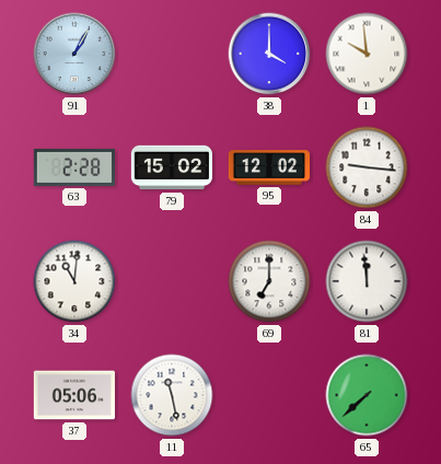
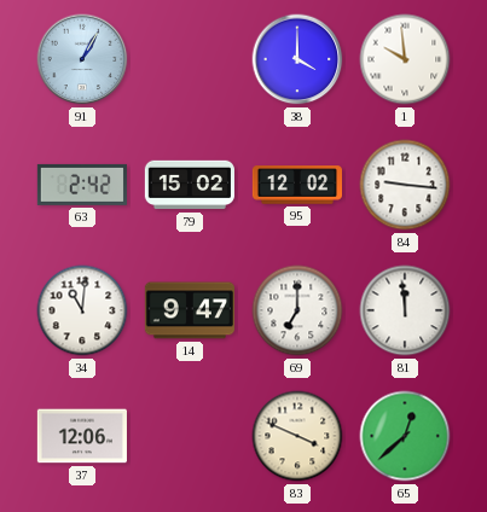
63: 2:28 -> 2:42
14: none -> 9:47
37: 05:06 -> 12:06
11: 11:28 -> none
83: none -> 3:49
65: 7:38 -> 12:38
